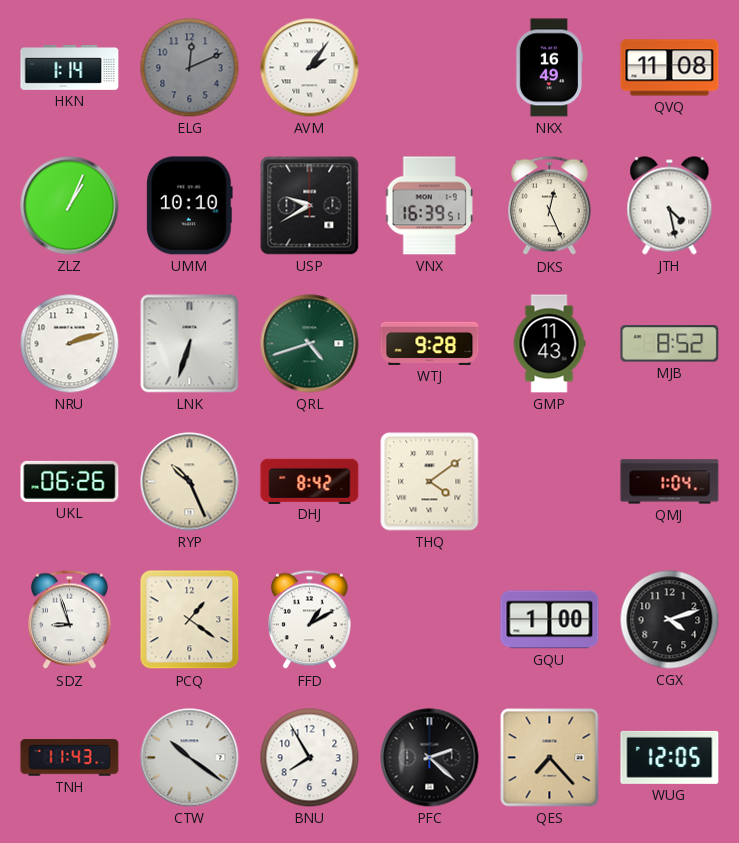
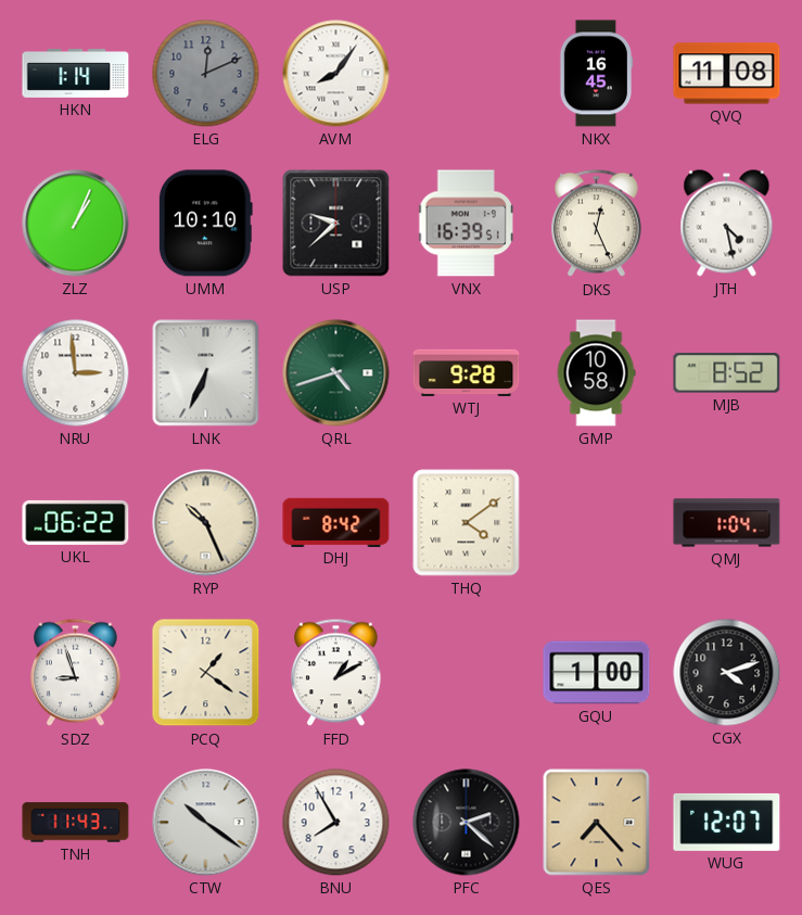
AVM: 2:06 -> 8:06
NKX: 16:49 -> 16:45
USP: 9:40 -> 9:38
NRU: 2:12 -> 2:59
LNK: 6:33 -> 6:34
GMP: 11:43 -> 10:58
UKL: 06:26 -> 06:22
WUG: 12:05 -> 12:07
